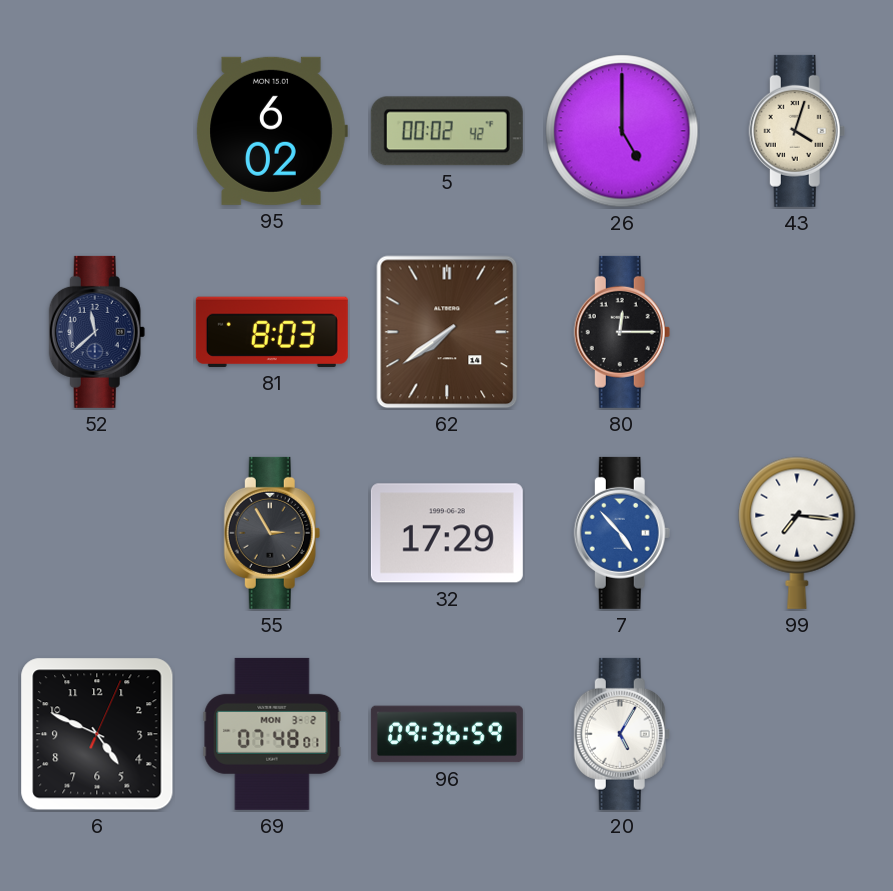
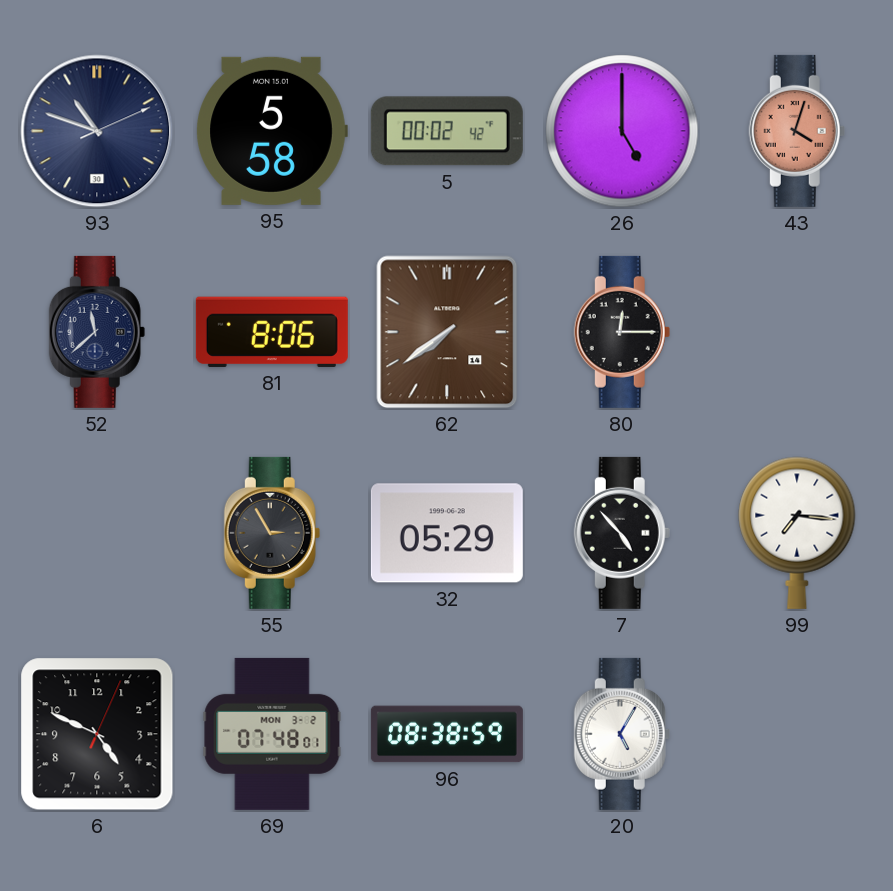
93: none -> 10:48
95: 6:02 -> 5:58
43 dial: cream -> salmon
81: 8:03 -> 8:06
32: 17:29 -> 05:29
7 dial: blue -> black
96: 09:36 -> 08:38
